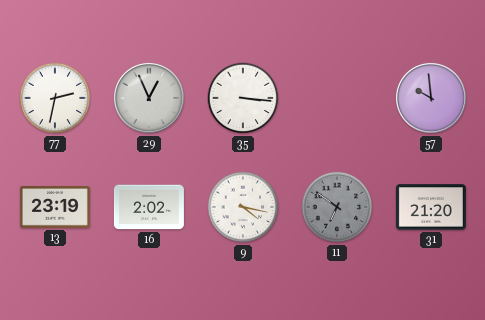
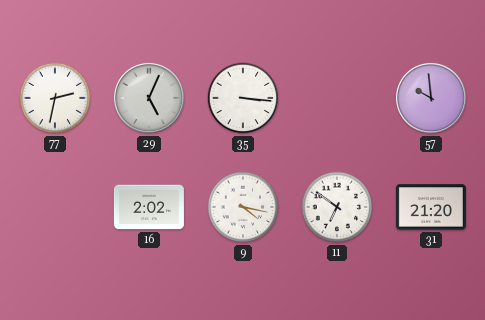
29: 12:56 -> 5:04
13: 23:19 -> none
11 dial: grey -> white
